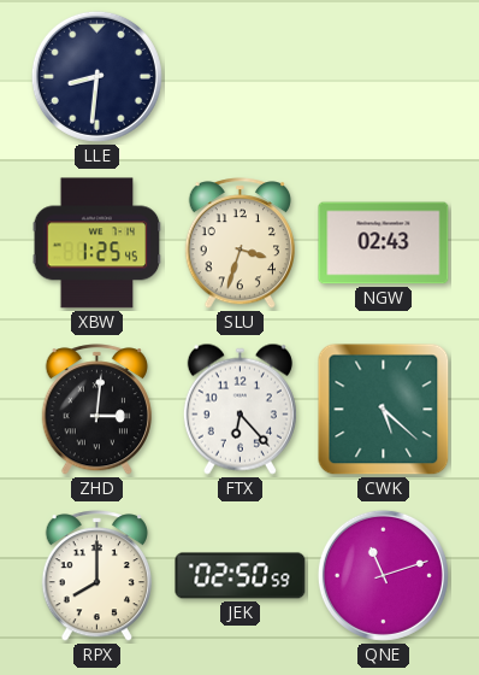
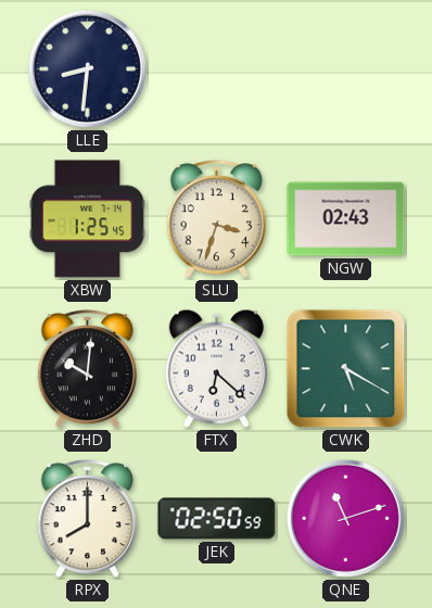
ZHD: 3:01 -> 10:01
FTX: 6:23 -> 6:22
CWK: 5:22 -> 5:20
